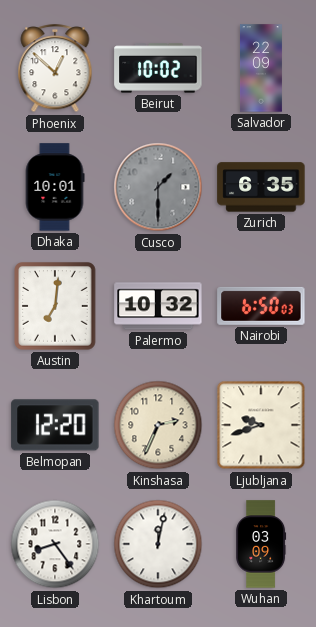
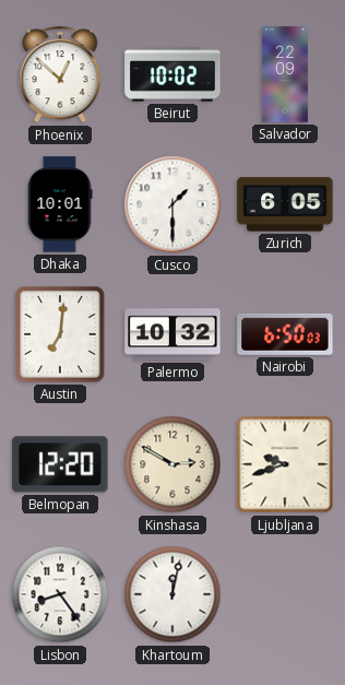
Cusco dial: grey -> white
Zurich: 6:35 -> 6:05
Kinshasa: 2:34 -> 2:50
Wuhan: 03:09 -> none
